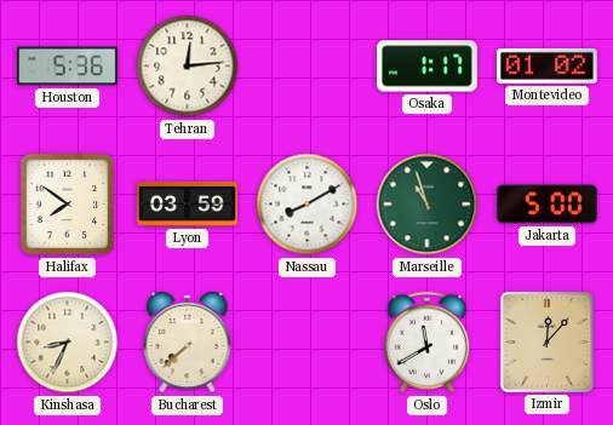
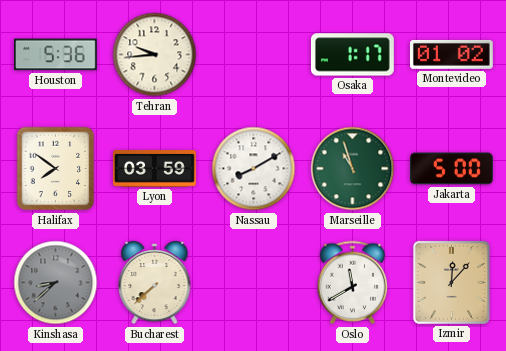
Tehran: 12:14 -> 9:44
Kinshasa: 8:34 -> 8:38
Kinshasa dial: cream -> grey
